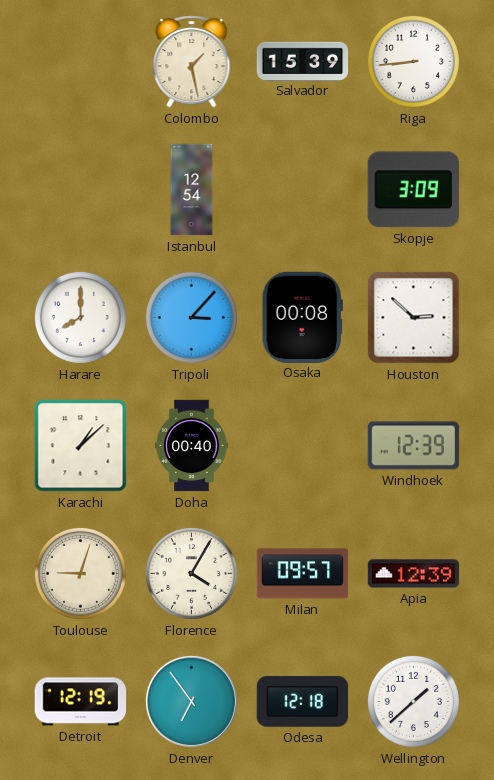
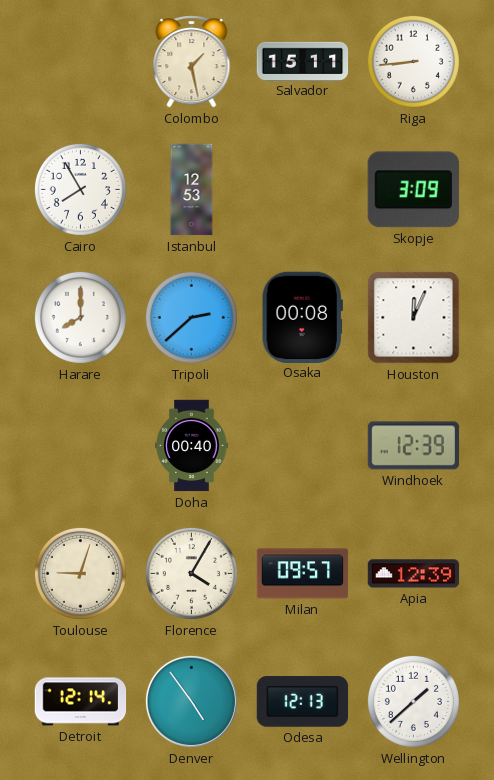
Salvador: 15:39 -> 15:11
Cairo: none -> 7:55
Istanbul: 12:54 -> 12:53
Tripoli: 3:07 -> 2:38
Houston: 2:52 -> 12:04
Karachi: 1:08 -> none
Detroit: 12:19 -> 12:14
Denver: 6:54 -> 4:54
Odesa: 12:18 -> 12:13
